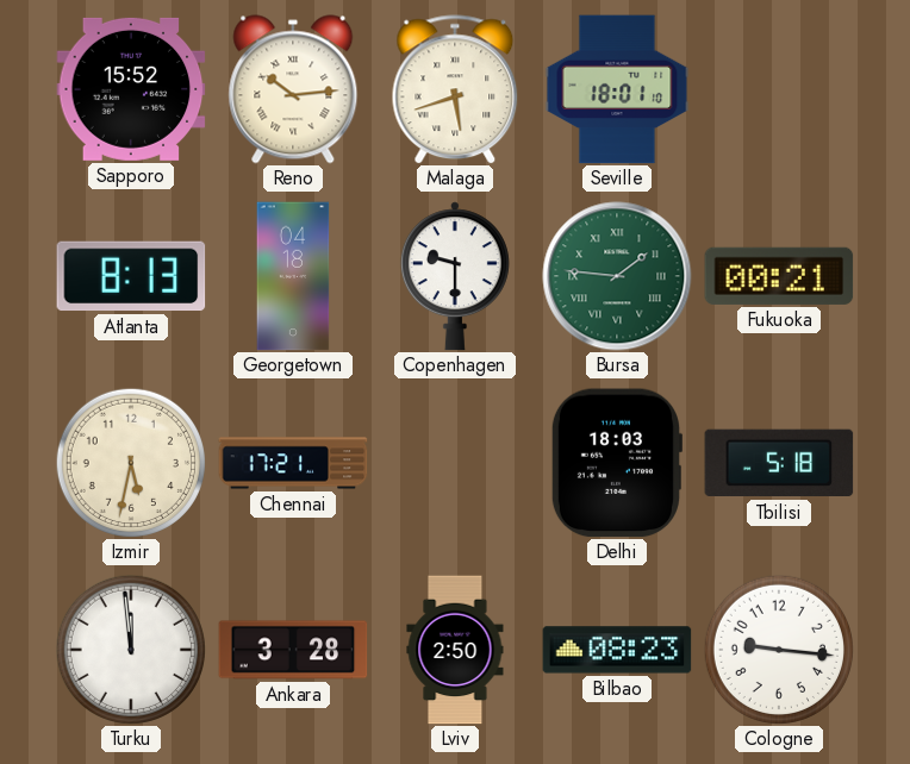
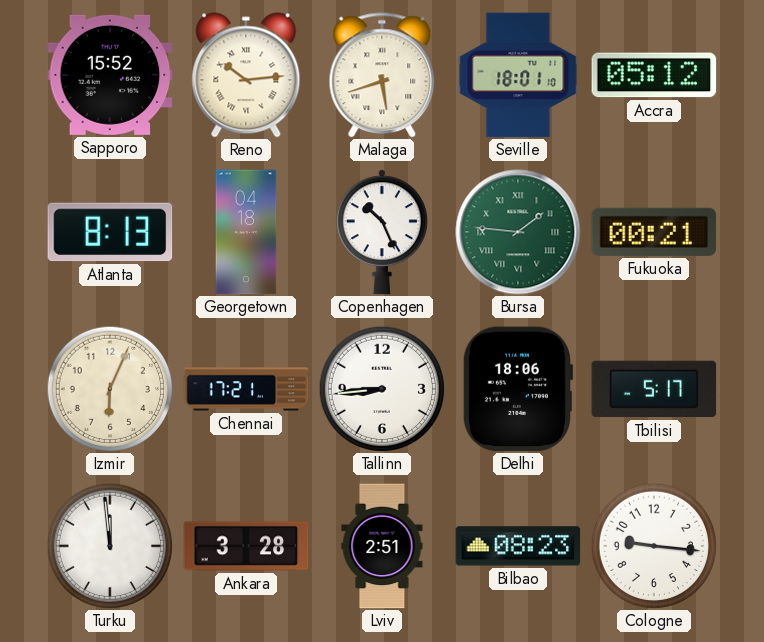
Accra: none -> 05:12
Copenhagen: 9:30 -> 10:26
Izmir: 5:32 -> 6:04
Tallinn: none -> 8:44
Delhi: 18:03 -> 18:06
Tbilisi: 5:18 -> 5:17
Lviv: 2:50 -> 2:51
